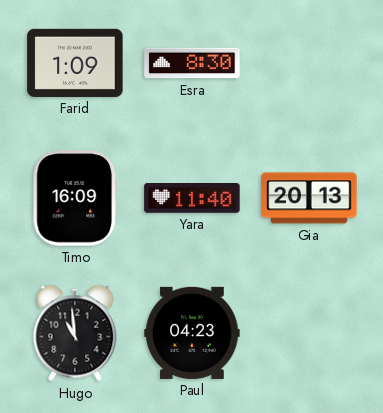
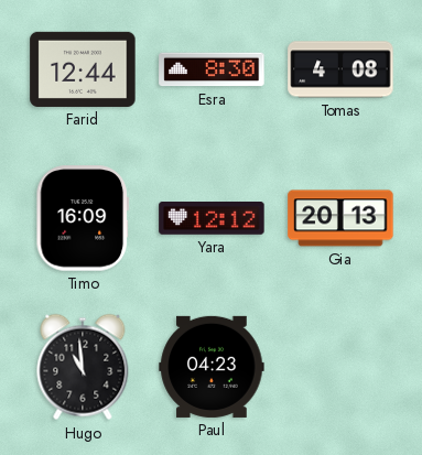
Farid: 1:09 -> 12:44
Tomas: none -> 4:08
Yara: 11:40 -> 12:12
